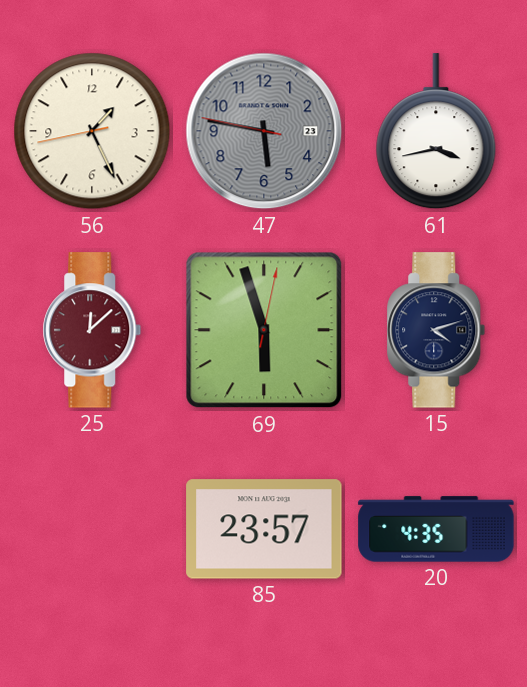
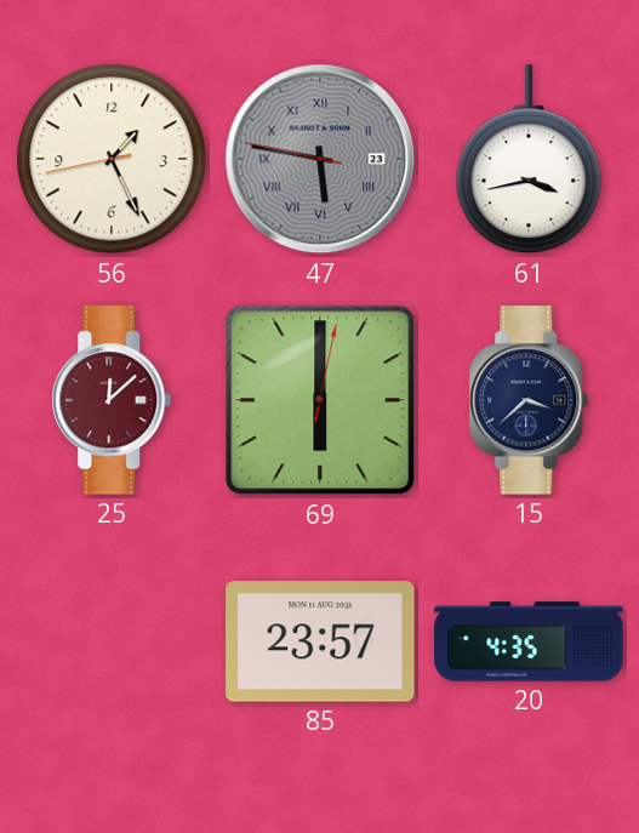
47 numerals: Arabic -> Roman
69: 5:57 -> 6:00
15: 4:12 -> 3:38
